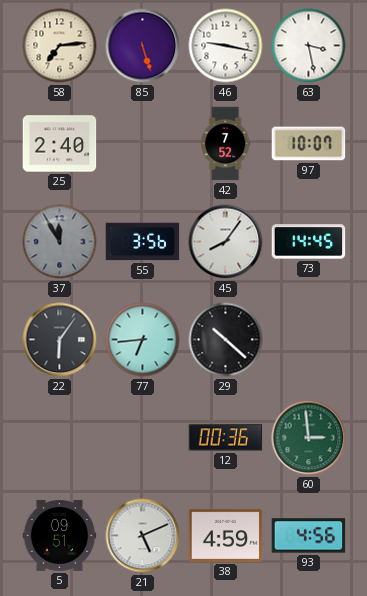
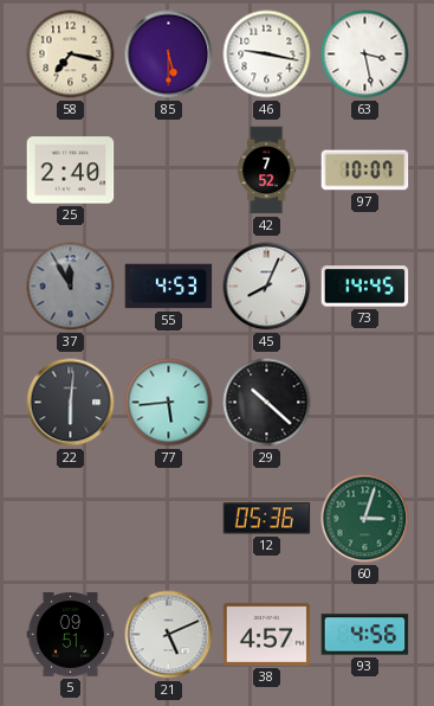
58: 7:14 -> 7:17
85: 5:27 -> 5:30
55: 3:56 -> 4:53
45: 8:06 -> 8:04
22: 6:06 -> 6:01
77: 6:44 -> 5:44
12: 00:36 -> 05:36
60: 2:59 -> 3:03
38: 4:59 -> 4:57
